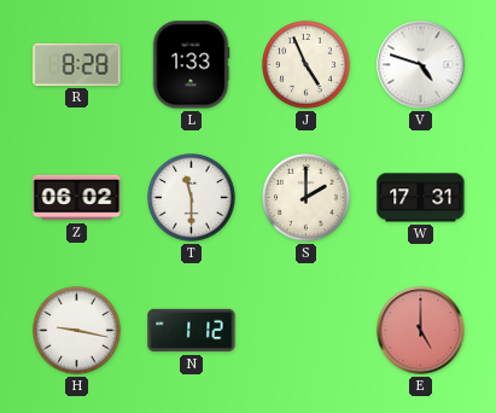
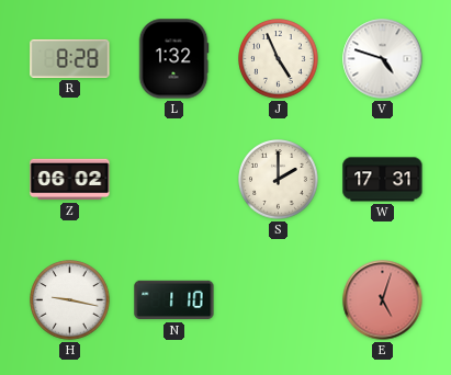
L: 1:33 -> 1:32
T: 11:30 -> none
N: 1:12 -> 1:10
E: 5:00 -> 5:03
